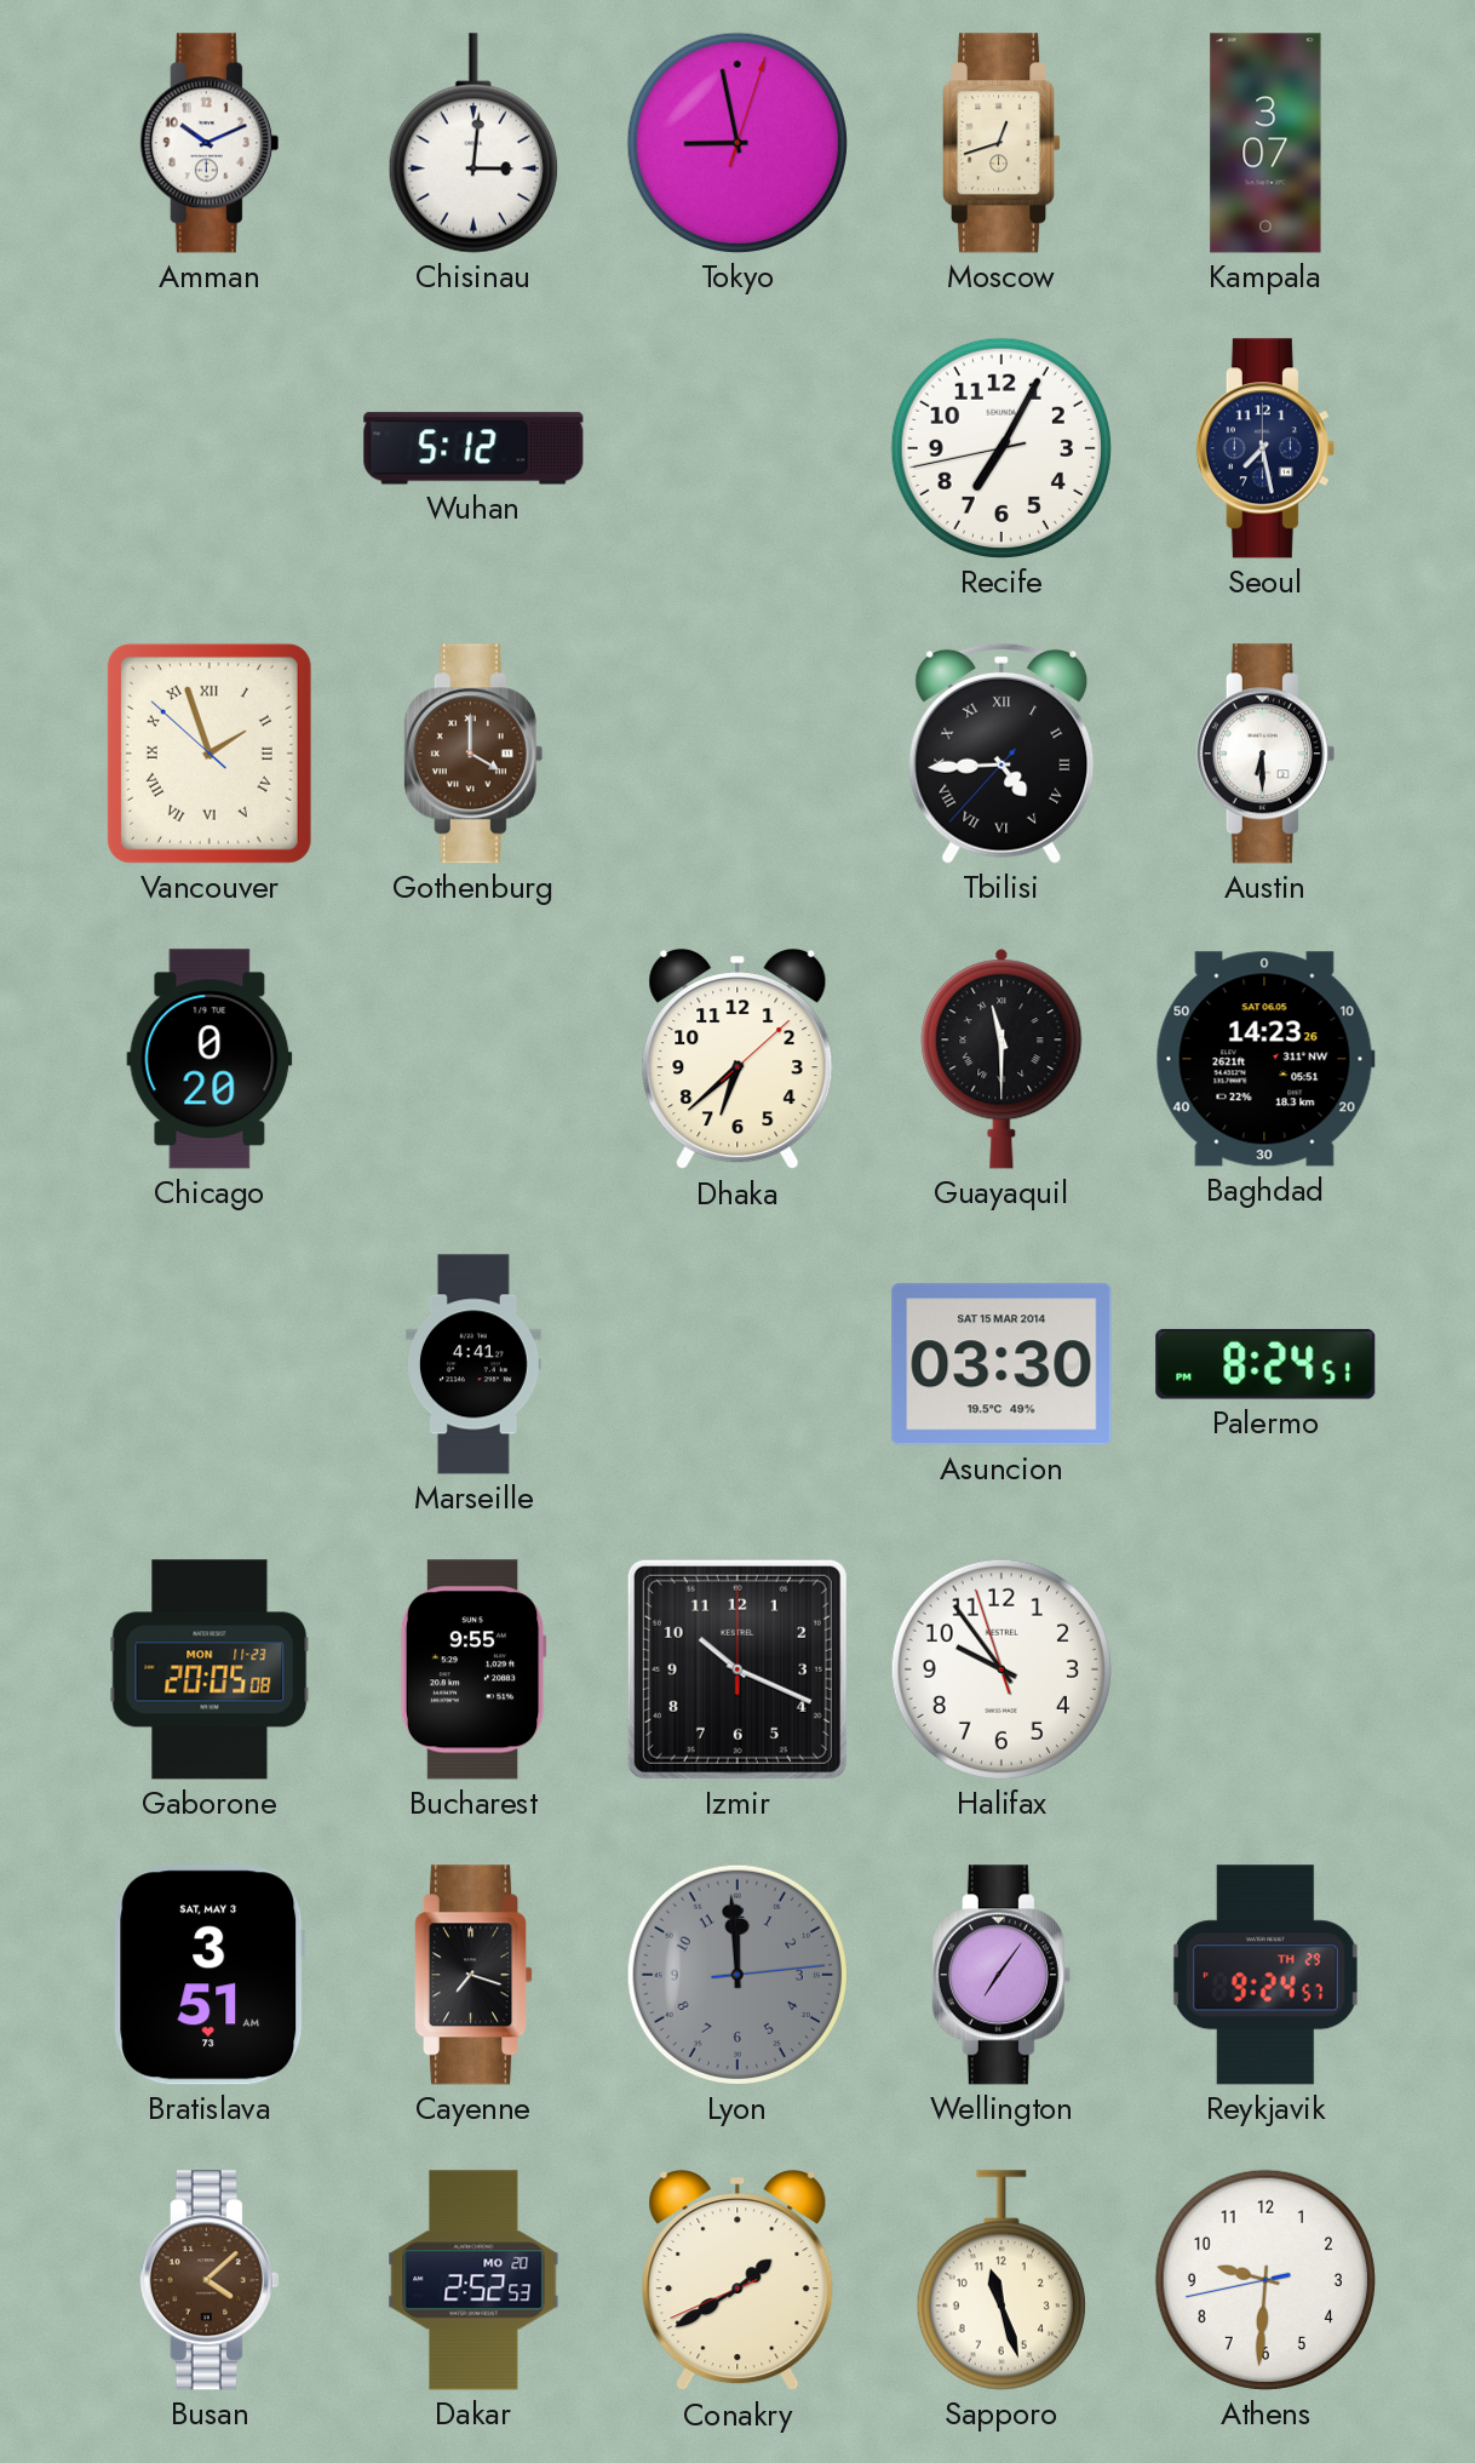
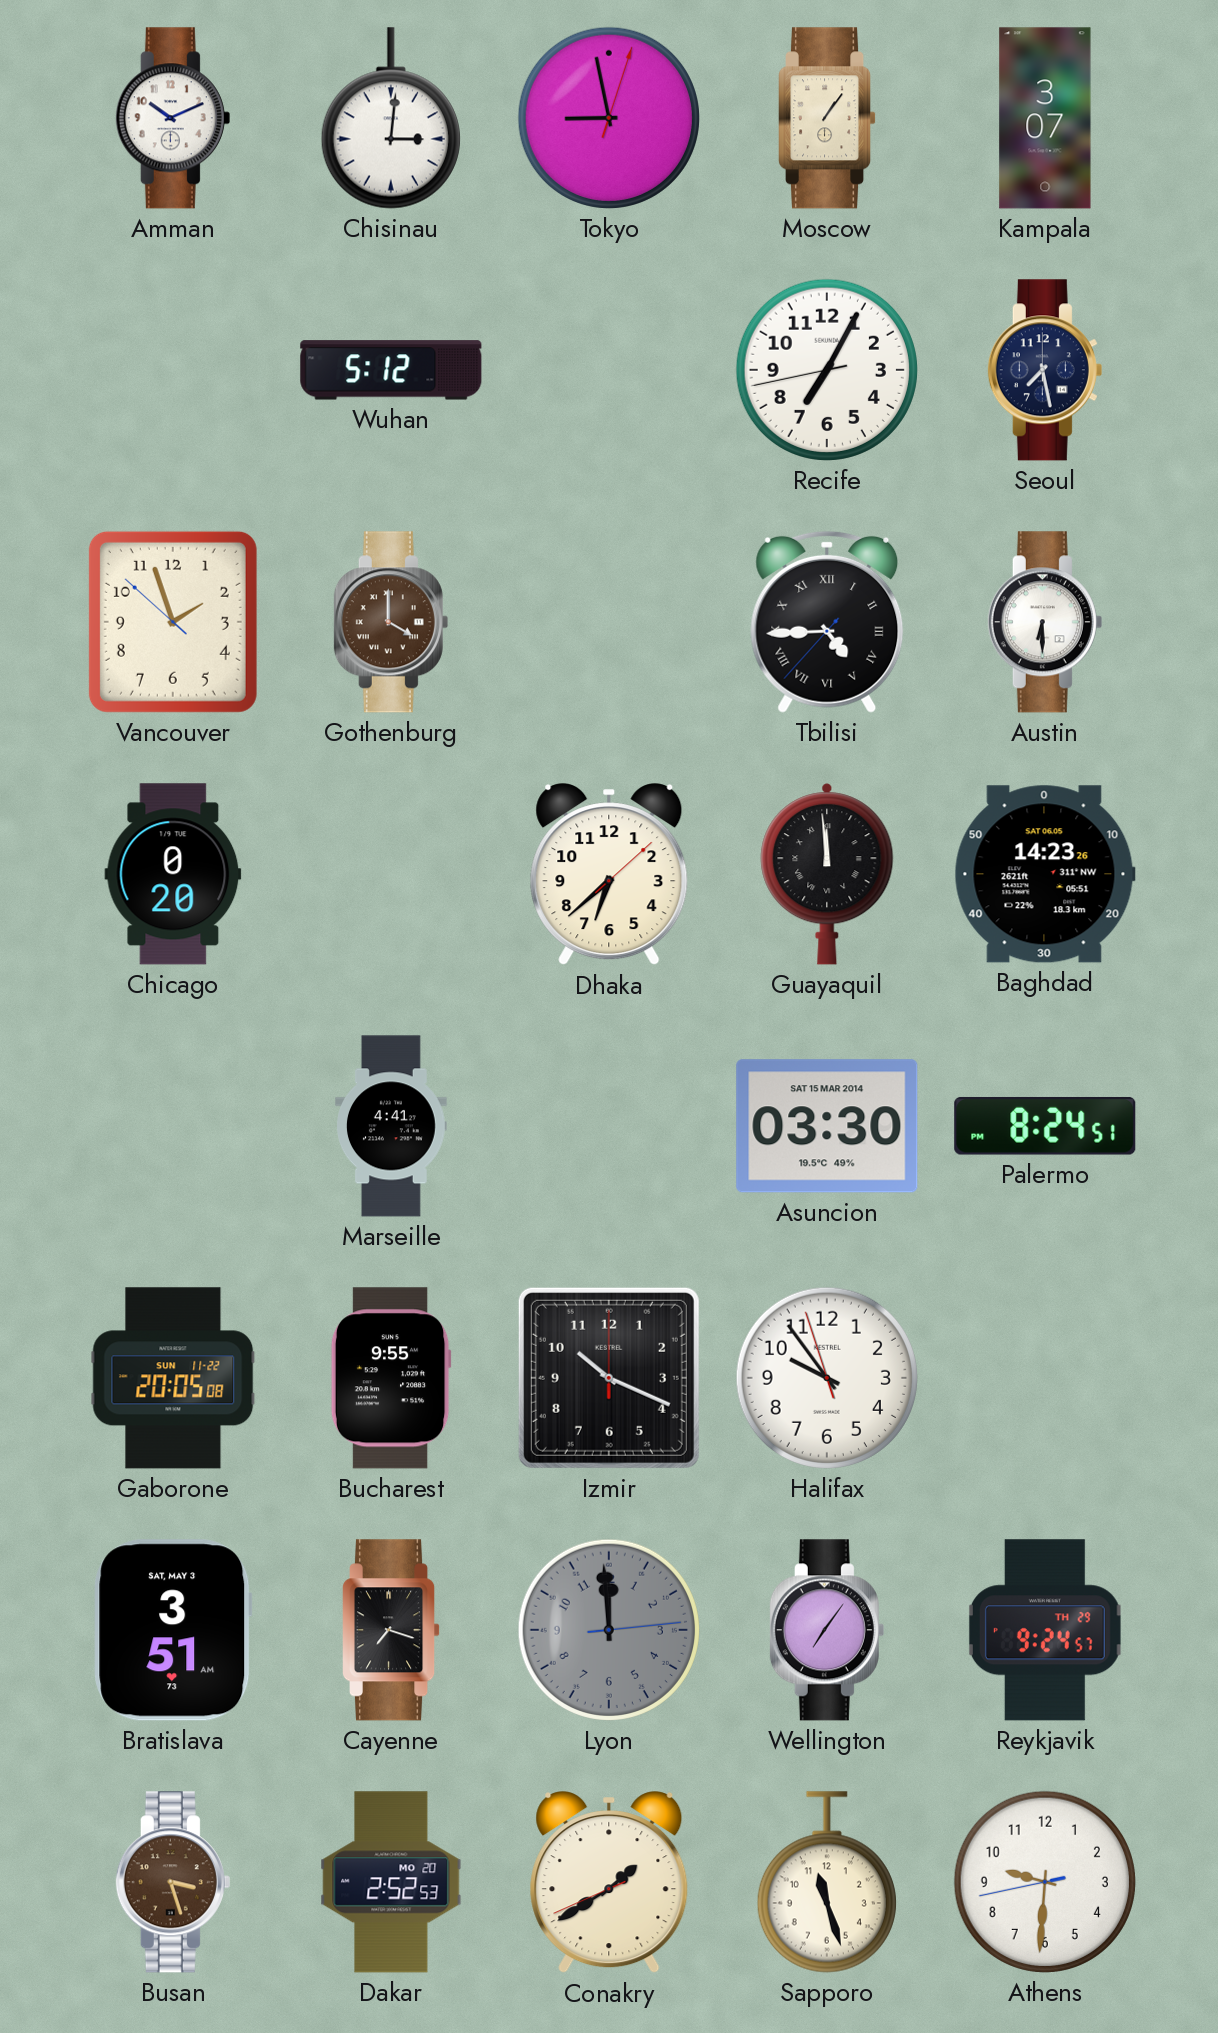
Moscow: 12:42 -> 1:06
Vancouver numerals: Roman -> Arabic
Guayaquil: 11:30 -> 11:59
Gaborone date: MON 11-23 -> SUN 11-22
Busan: 4:08 -> 3:27
